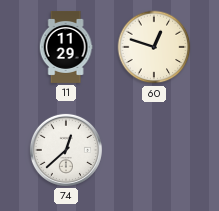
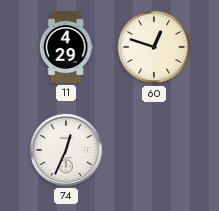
11: 11:29 -> 4:29
74: 12:38 -> 12:34
